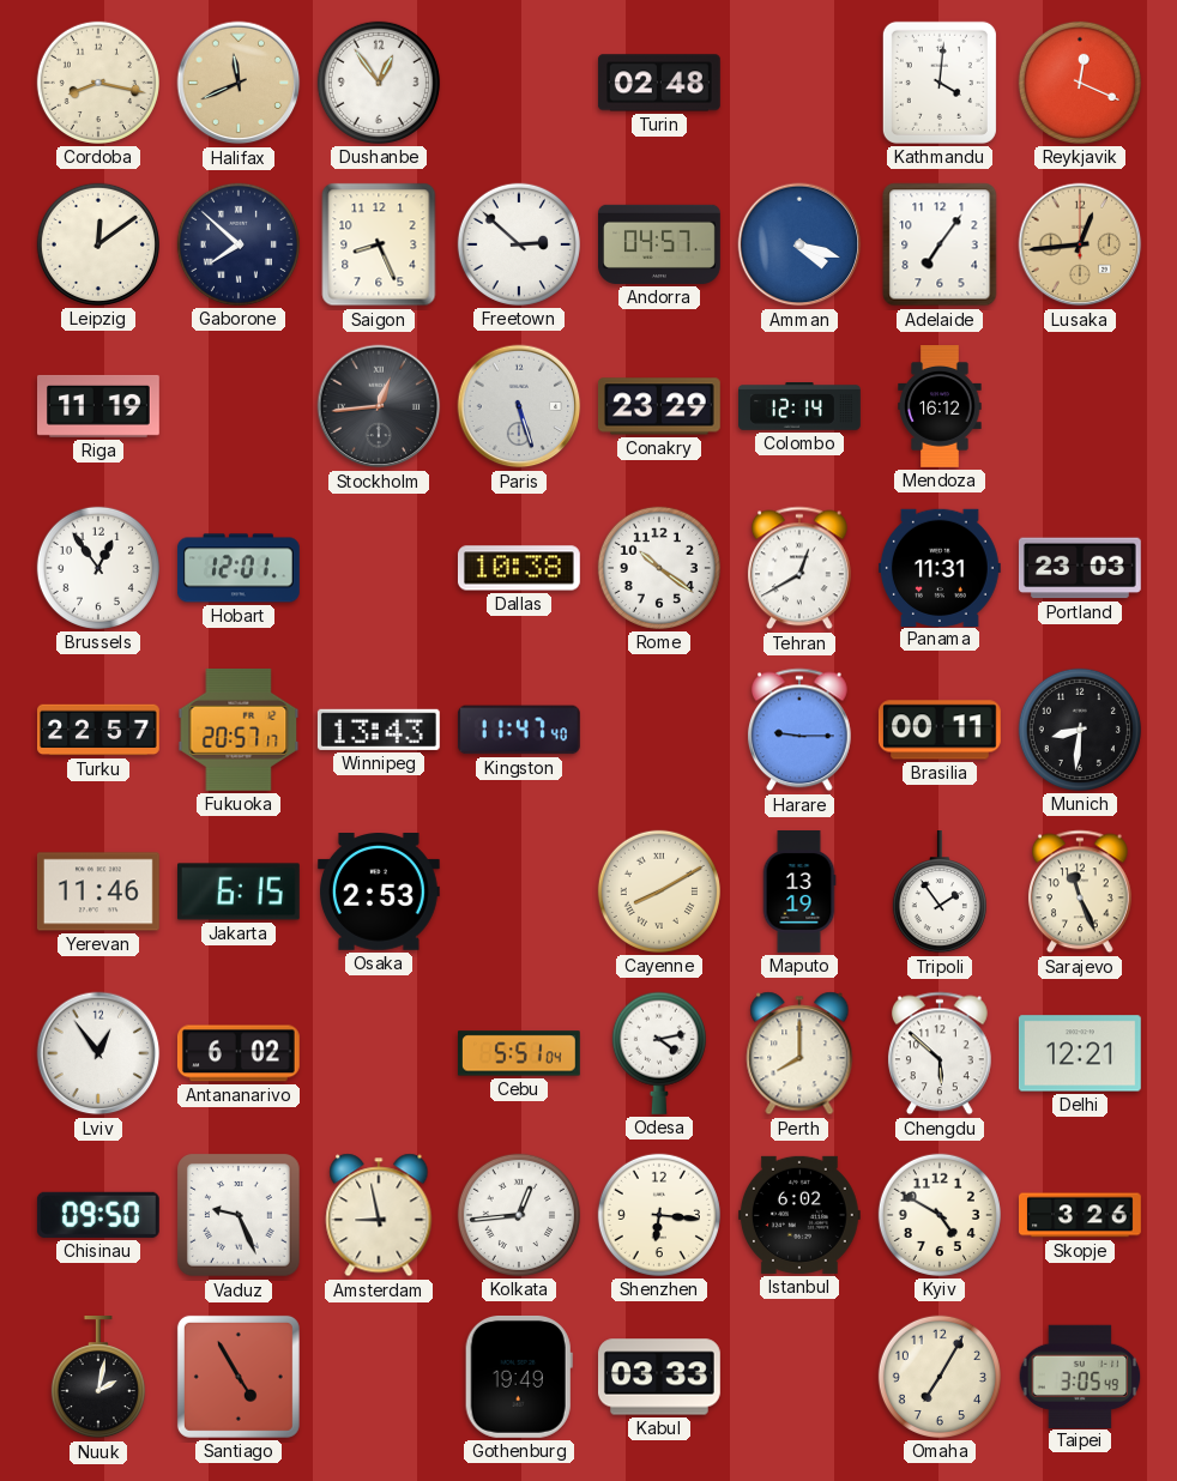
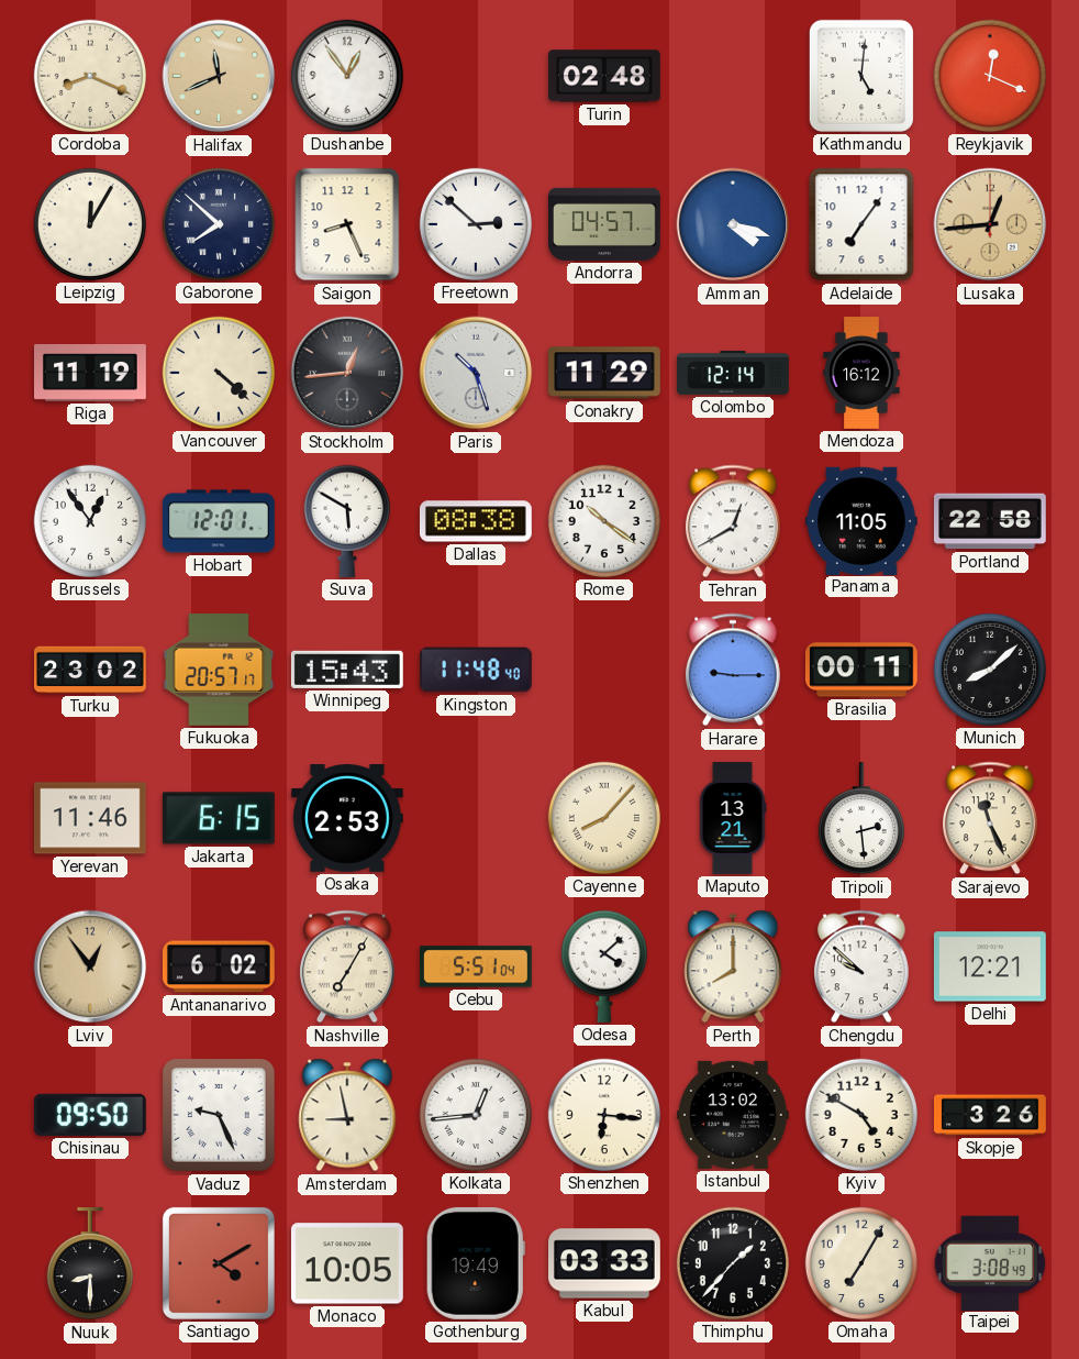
Cordoba: 8:17 -> 8:19
Kathmandu: 4:01 -> 5:01
Leipzig: 12:09 -> 12:05
Vancouver: none -> 4:22
Paris: 5:27 -> 10:27
Conakry: 23:29 -> 11:29
Suva: none -> 5:50
Dallas: 10:38 -> 08:38
Panama: 11:31 -> 11:05
Portland: 23:03 -> 22:58
Turku: 22:57 -> 23:02
Winnipeg: 13:43 -> 15:43
Kingston: 11:47 -> 11:48
Munich: 8:31 -> 8:08
Cayenne: 8:10 -> 8:07
Maputo: 13:19 -> 13:21
Tripoli: 1:54 -> 2:29
Lviv dial: white -> champagne
Nashville: none -> 7:05
Odesa: 4:13 -> 4:08
Chengdu: 5:52 -> 9:52
Istanbul: 6:02 -> 13:02
Nuuk: 2:02 -> 8:30
Santiago: 4:55 -> 4:10
Monaco: none -> 10:05
Thimphu: none -> 1:37
Taipei: 3:05 -> 3:08
